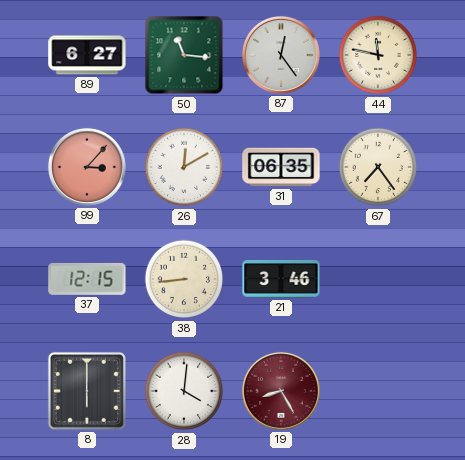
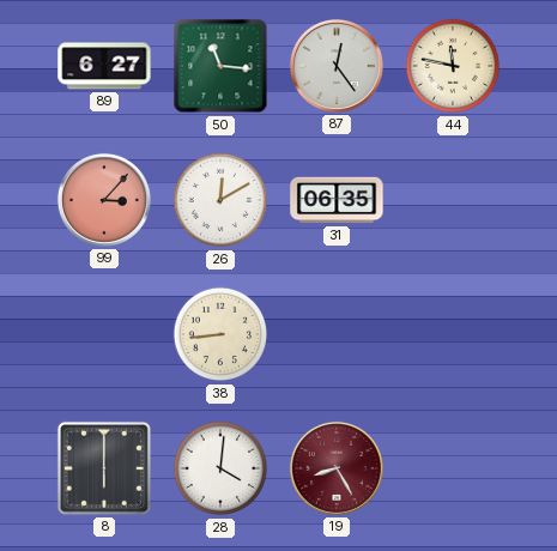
67: 7:24 -> none
37: 12:15 -> none
21: 3:46 -> none
